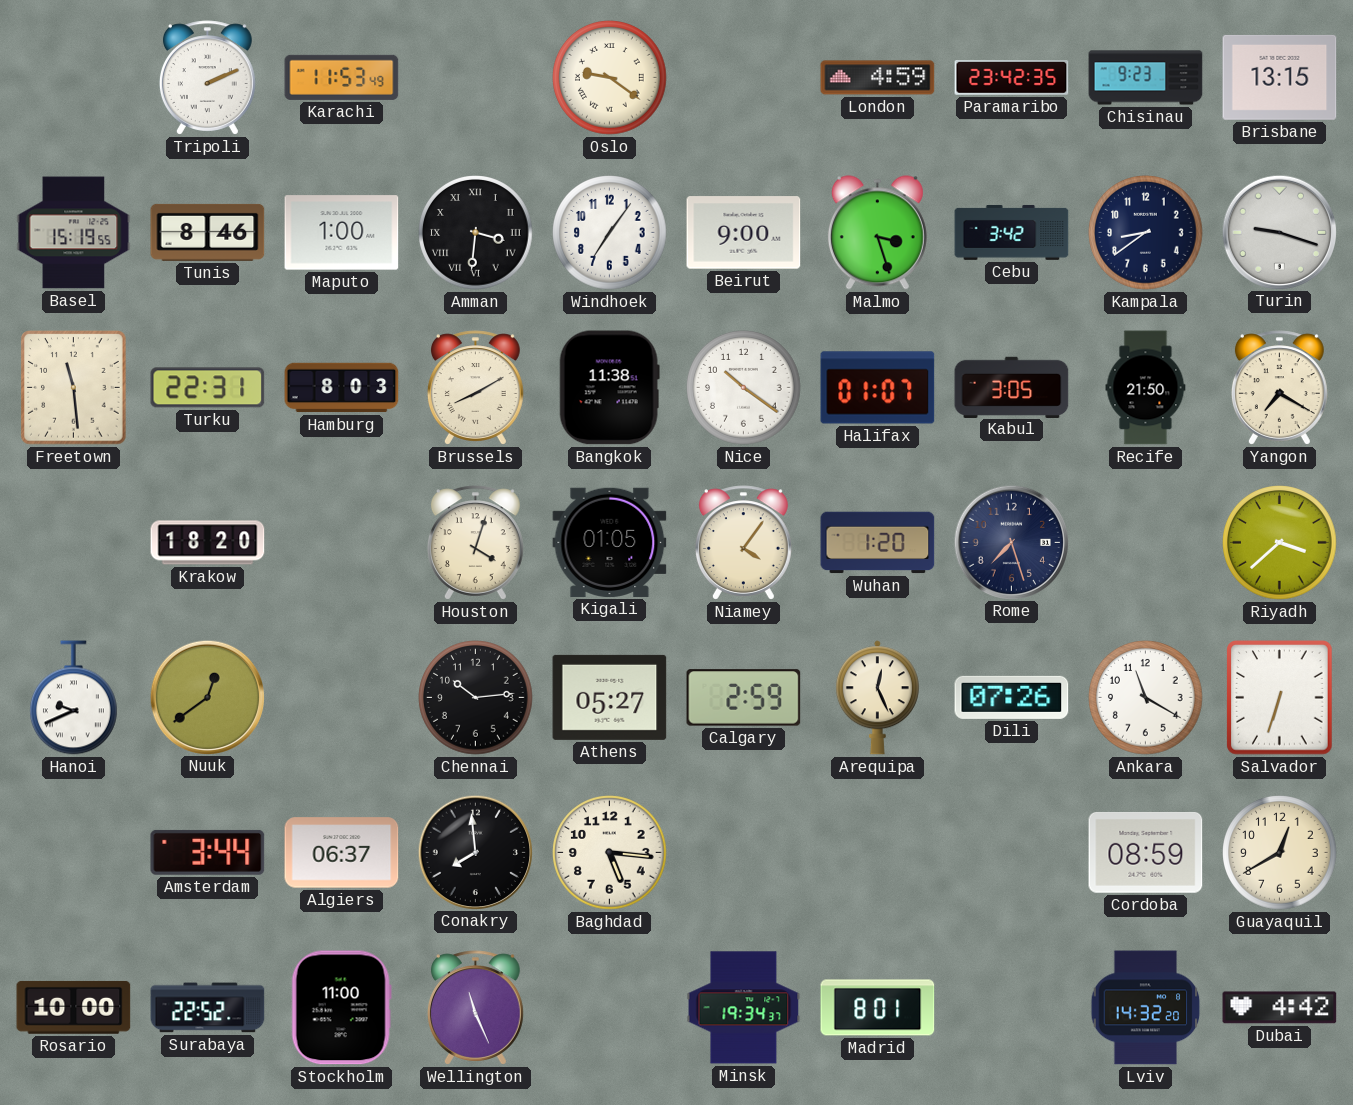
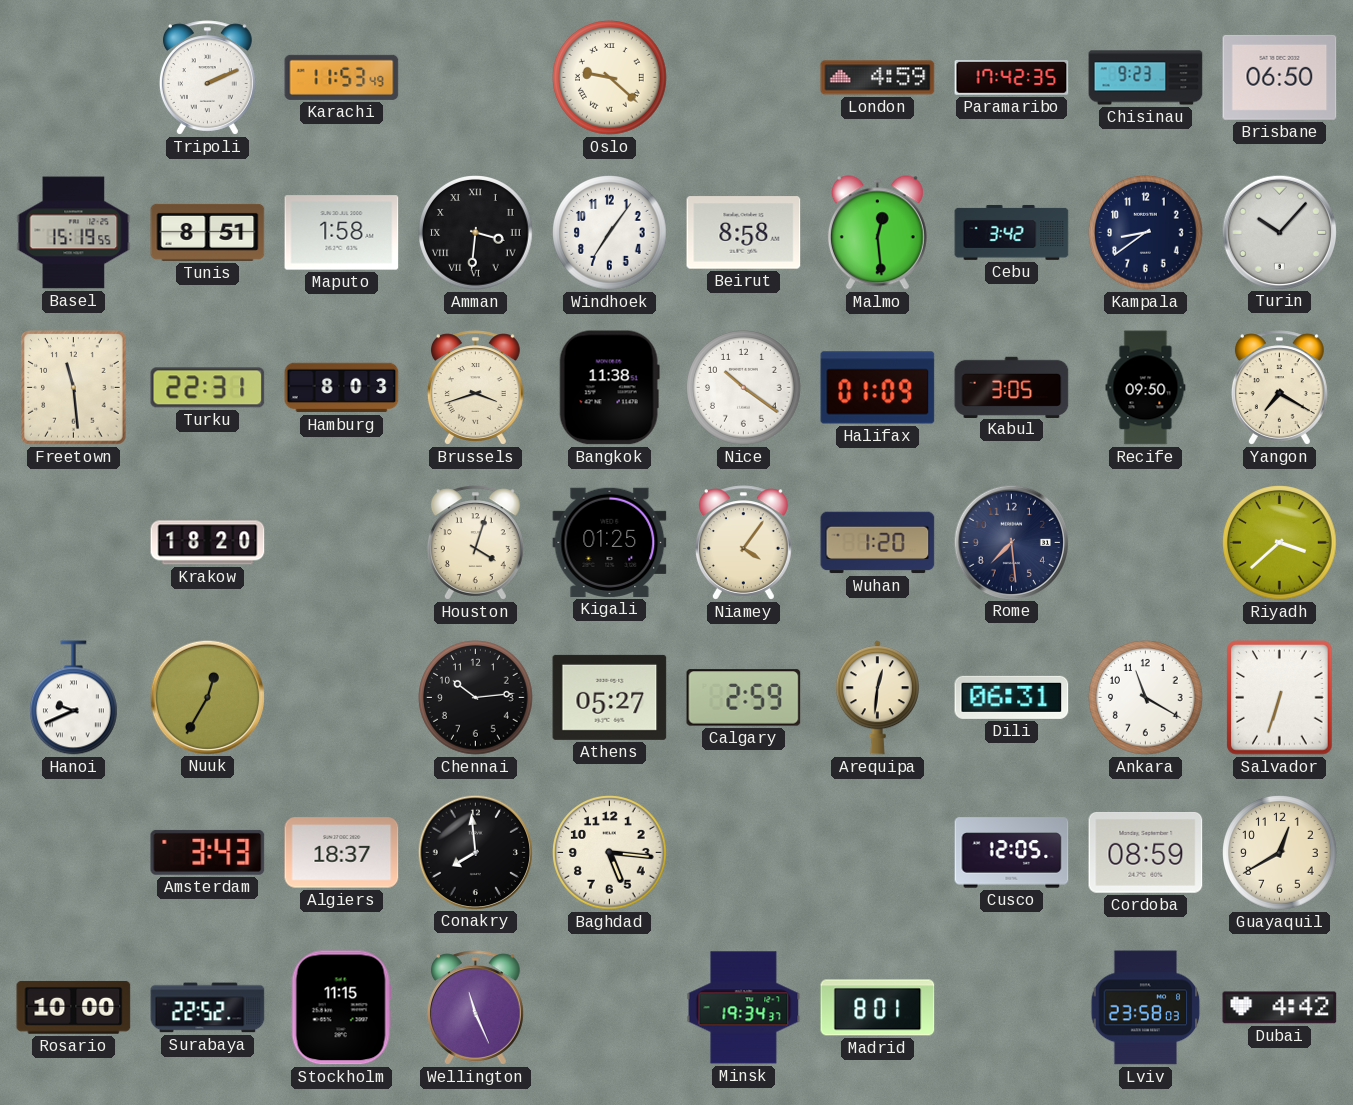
Oslo: 9:21 -> 9:22
Paramaribo: 23:42 -> 17:42
Brisbane: 13:15 -> 06:50
Tunis: 8:46 -> 8:51
Maputo: 1:00 -> 1:58
Beirut: 9:00 -> 8:58
Malmo: 3:27 -> 12:29
Turin: 9:18 -> 10:07
Brussels: 8:10 -> 3:42
Halifax: 01:07 -> 01:09
Recife: 21:50 -> 09:50
Kigali: 01:05 -> 01:25
Rome: 7:27 -> 7:29
Nuuk: 12:39 -> 12:35
Arequipa: 12:26 -> 12:31
Dili: 07:26 -> 06:31
Amsterdam: 3:44 -> 3:43
Algiers: 06:37 -> 18:37
Cusco: none -> 12:05
Stockholm: 11:00 -> 11:15
Lviv: 14:32 -> 23:58
